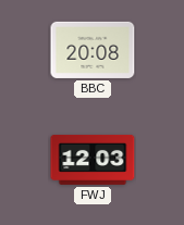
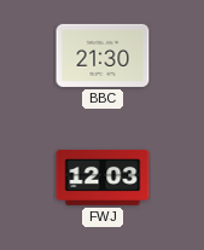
BBC: 20:08 -> 21:30
